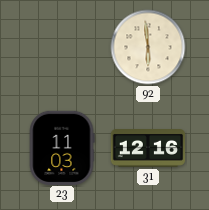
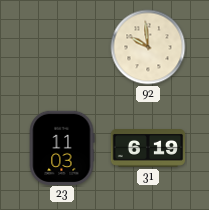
92: 5:59 -> 9:59
31: 12:16 -> 6:19
